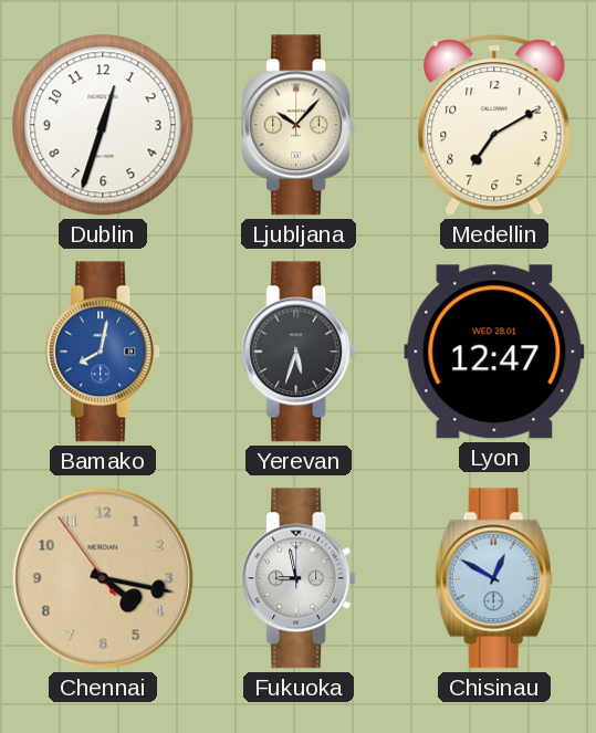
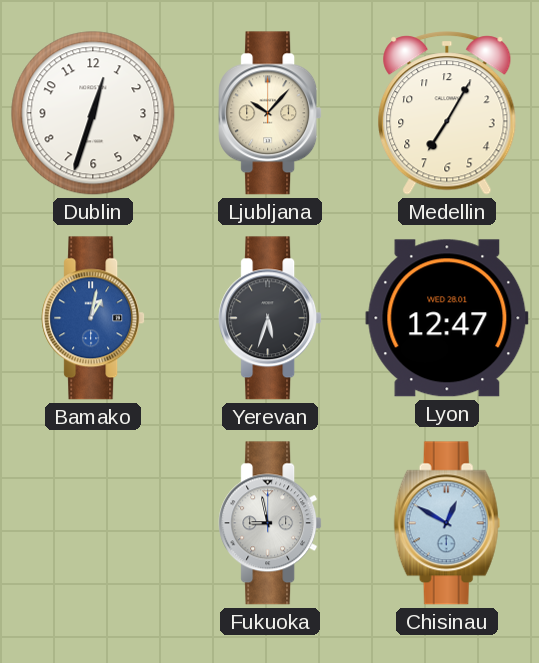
Medellin: 7:10 -> 7:05
Bamako: 8:02 -> 1:02
Chennai: 4:16 -> none
